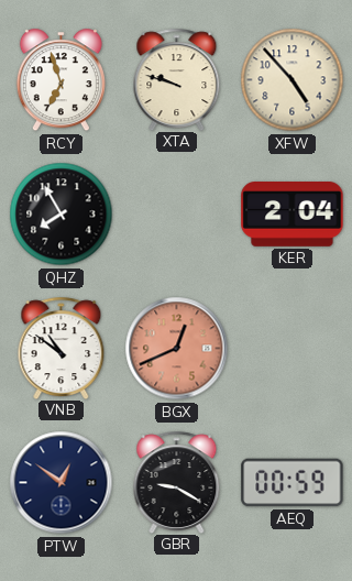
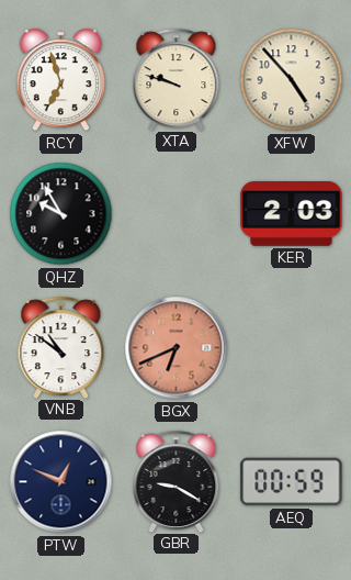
QHZ: 7:55 -> 9:55
KER: 2:04 -> 2:03
BGX: 12:41 -> 6:41
PTW: 12:51 -> 12:49
